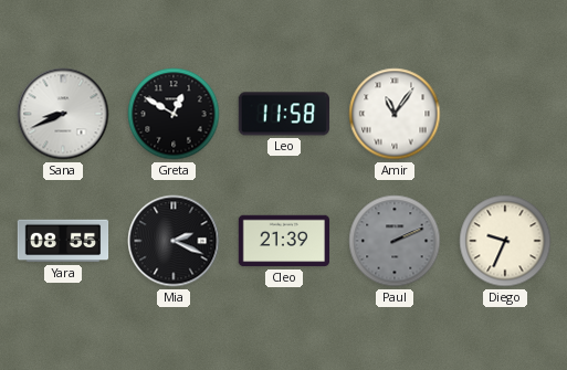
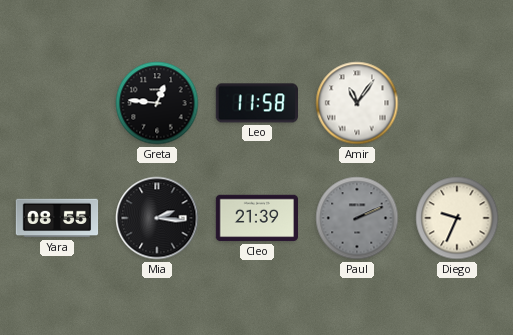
Sana: 8:41 -> none
Greta: 12:50 -> 12:46
Mia: 2:19 -> 2:16
